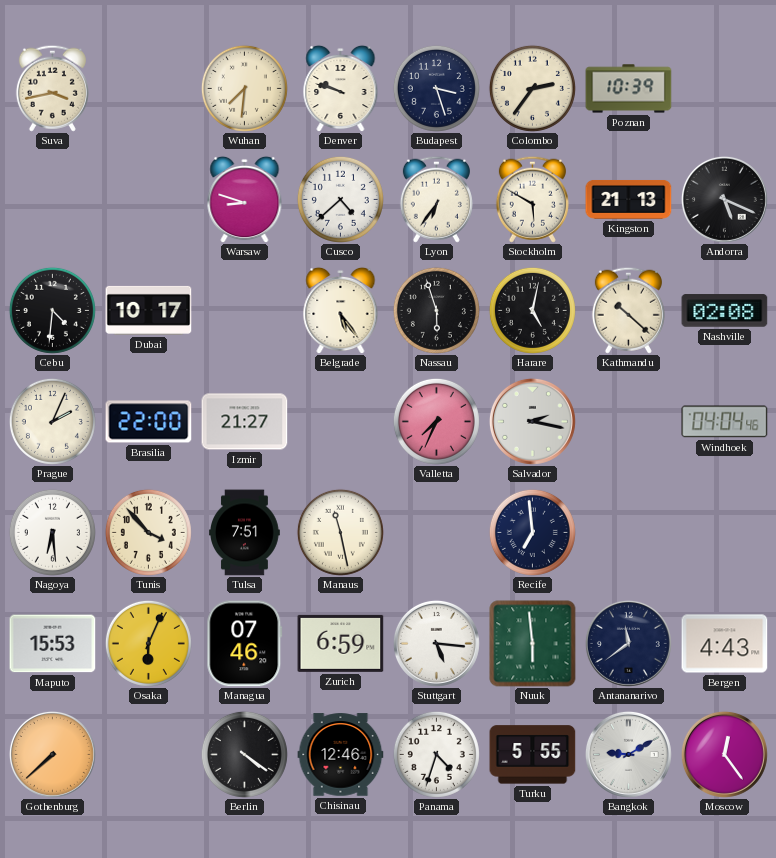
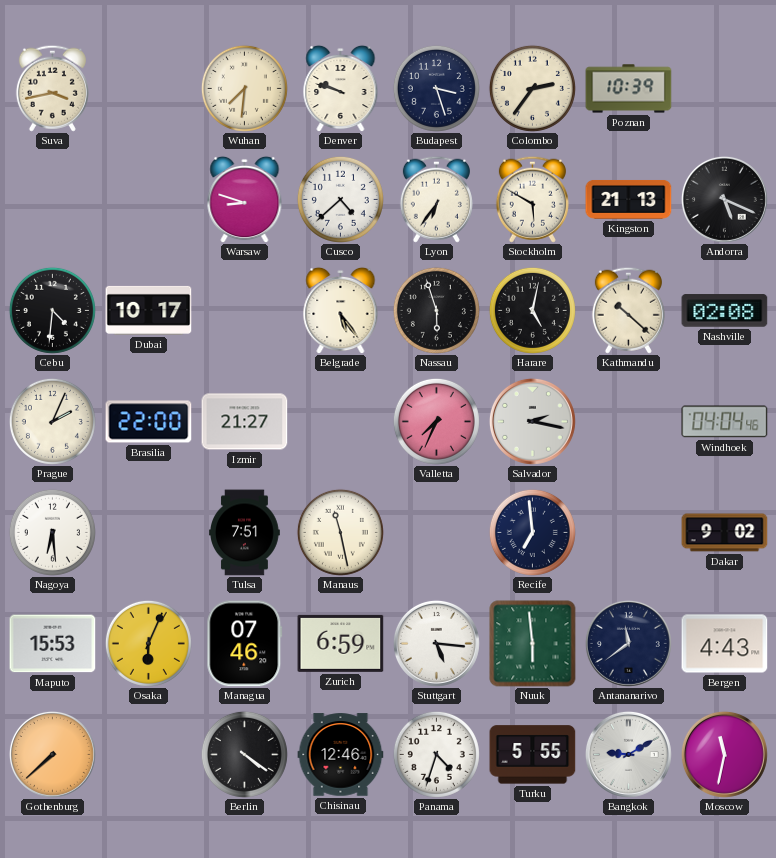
Tunis: 3:53 -> none
Dakar: none -> 9:02
Moscow: 12:24 -> 11:32
